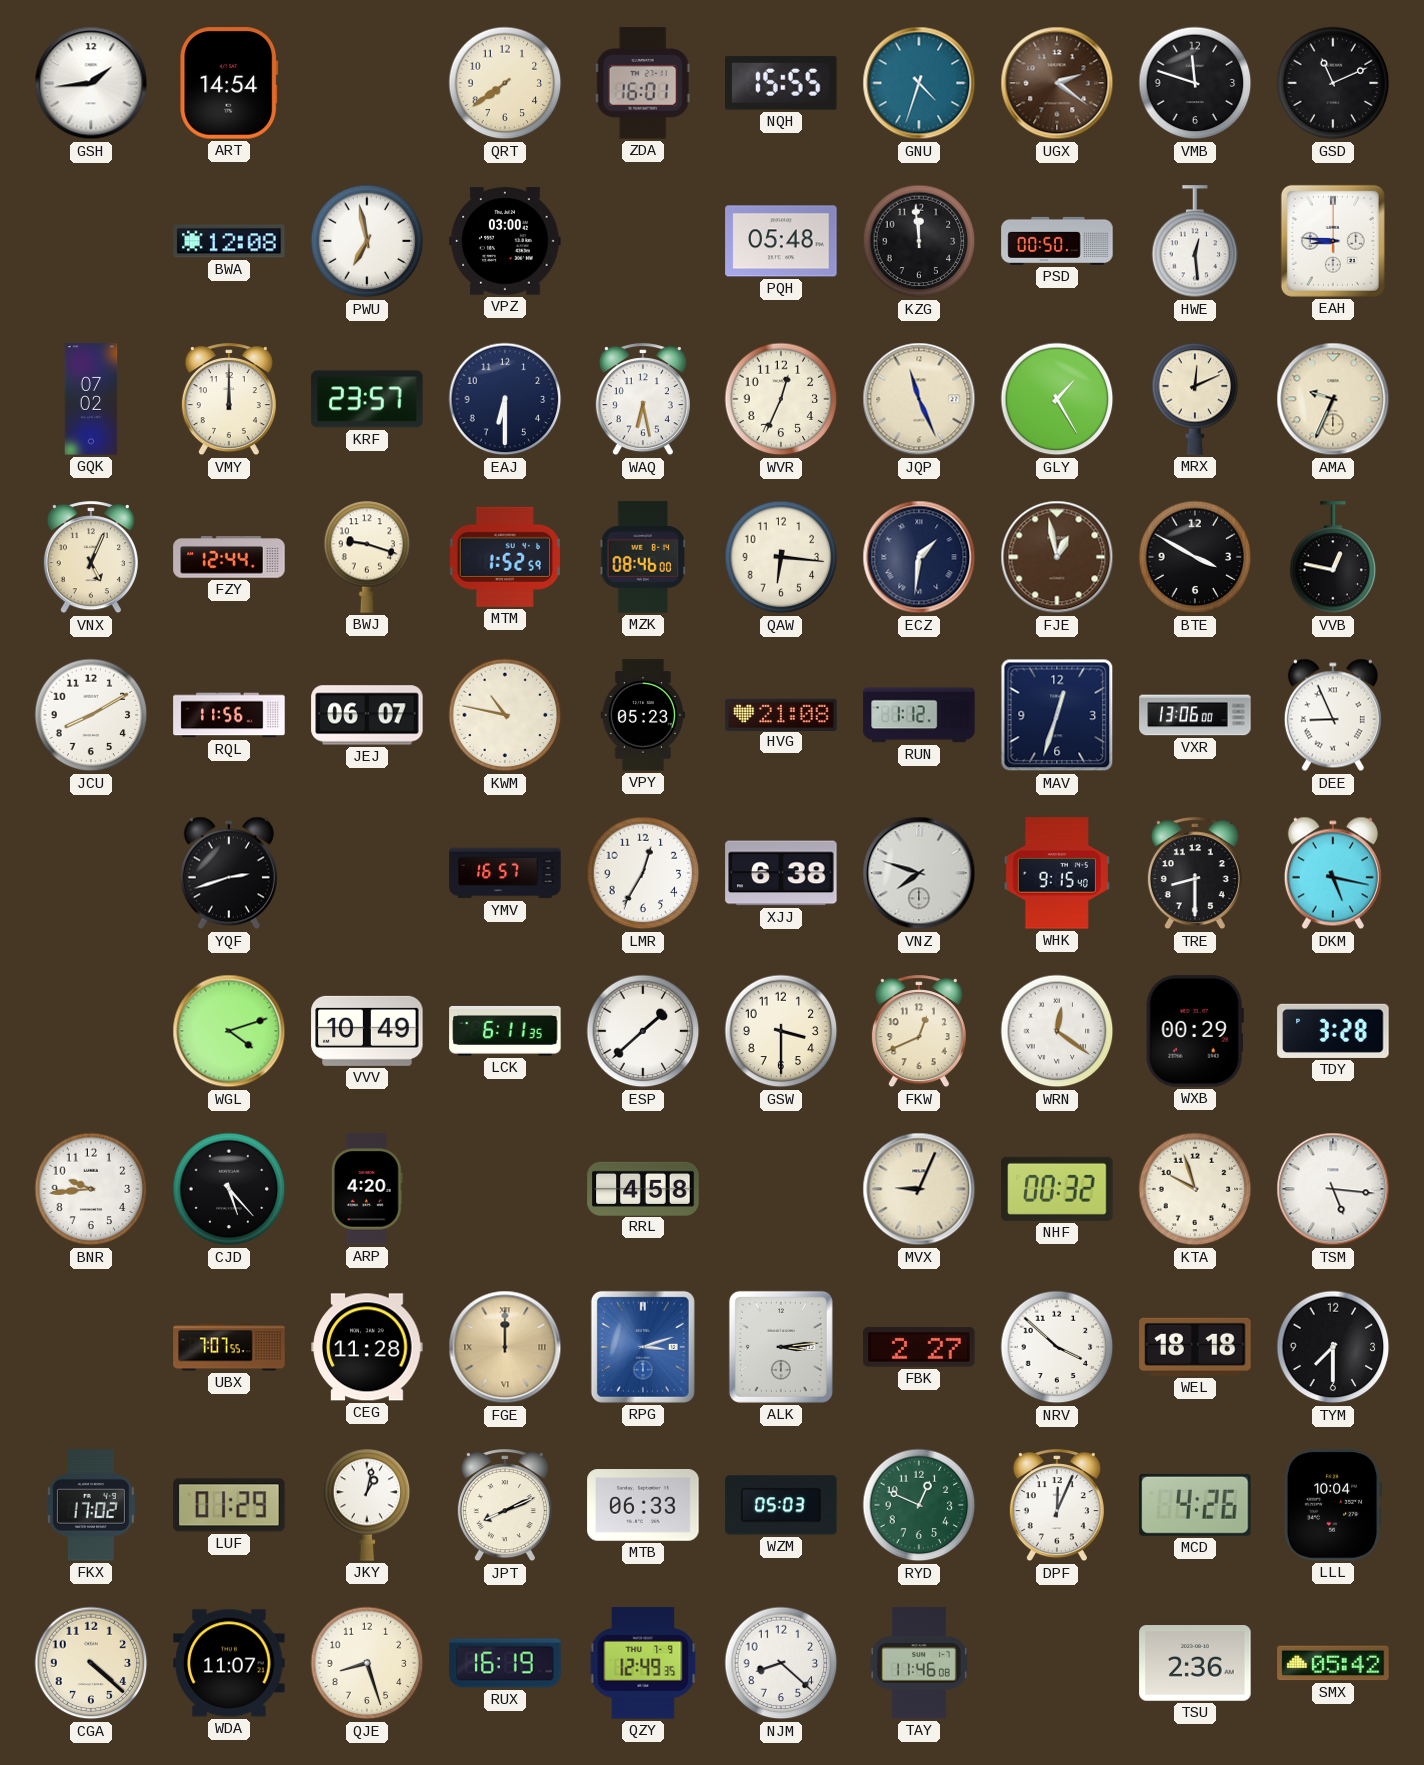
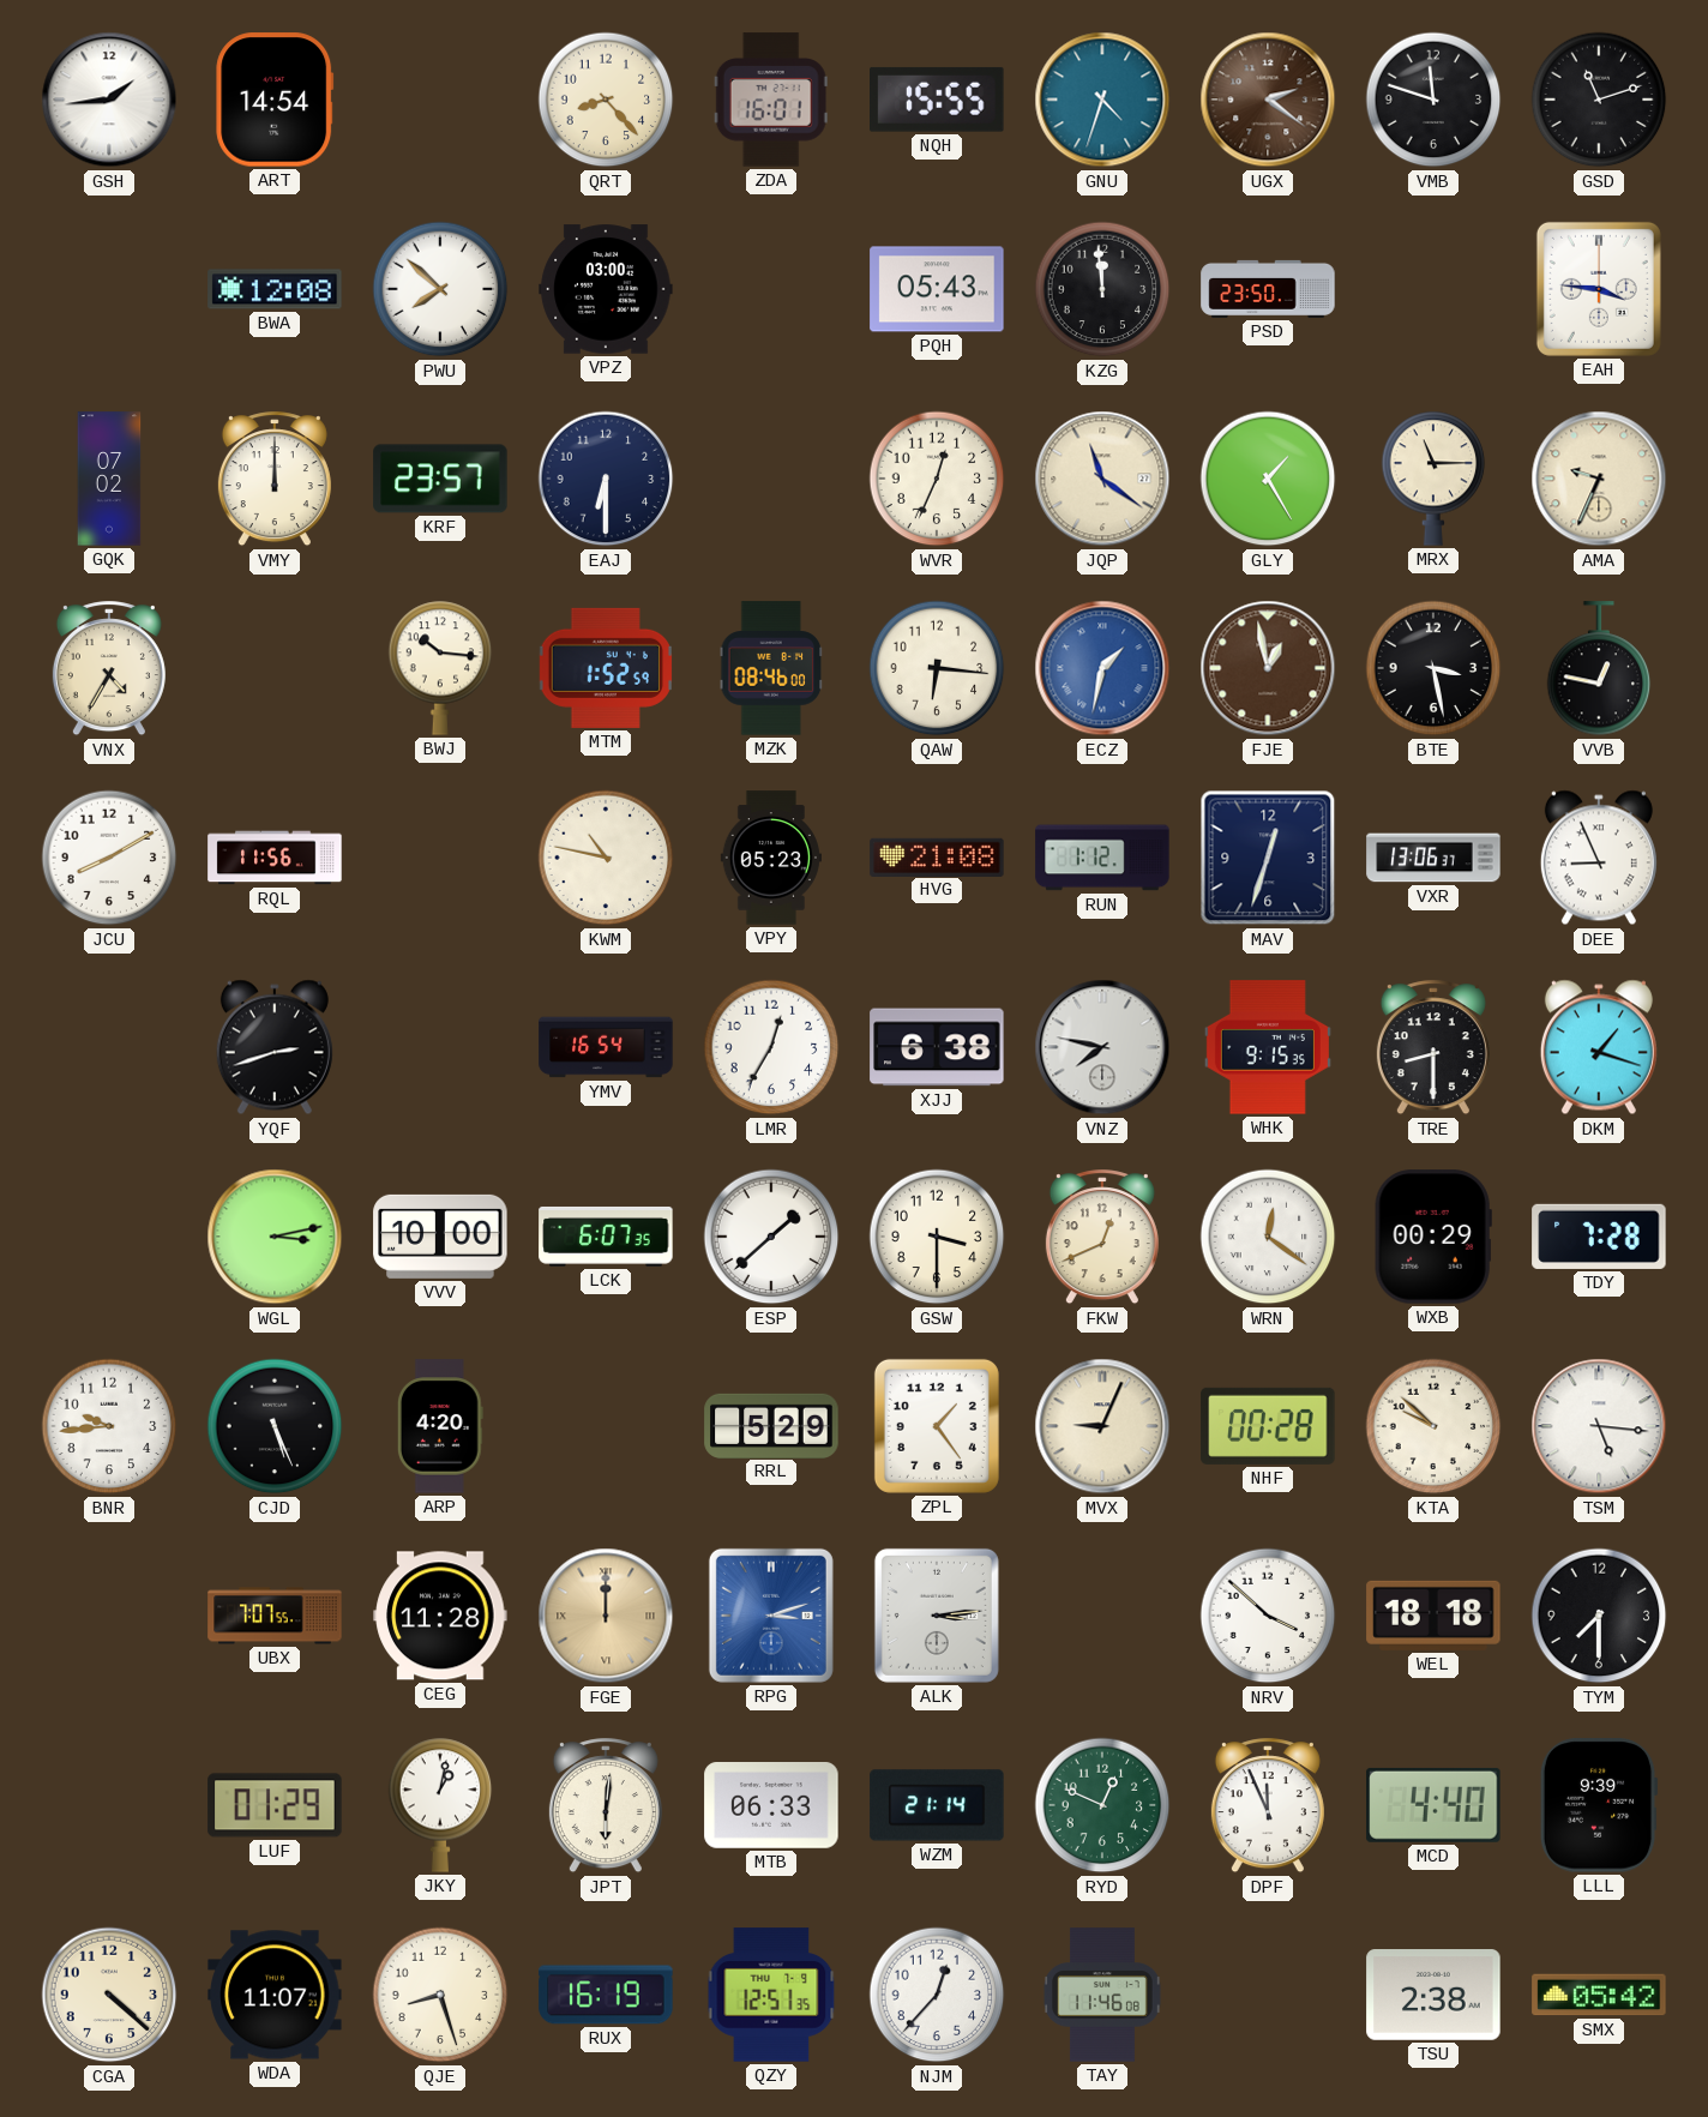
QRT: 7:39 -> 8:23
GSD: 11:11 -> 11:12
PWU: 6:58 -> 7:52
PQH: 05:48 -> 05:43
PSD: 00:50 -> 23:50
HWE: 12:29 -> none
EAH: 8:46 -> 3:46
WAQ: 6:28 -> none
JQP: 11:26 -> 11:21
MRX: 12:11 -> 11:15
VNX: 5:04 -> 4:35
FZY: 12:44 -> none
BWJ: 9:18 -> 10:16
ECZ: 1:31 -> 1:32
ECZ dial: navy -> blue
BTE: 3:50 -> 3:28
JEJ: 06:07 -> none
VXR: 13:06:00 -> 13:06:37
YMV: 16:57 -> 16:54
VNZ: 7:48 -> 7:47
WHK: 9:15:40 -> 9:15:35
DKM: 5:17 -> 1:18
WGL: 4:12 -> 3:13
VVV: 10:49 -> 10:00
LCK: 6:11 -> 6:07
TDY: 3:28 -> 7:28
CJD: 5:23 -> 5:26
RRL: 4:58 -> 5:29
ZPL: none -> 1:24
NHF: 00:32 -> 00:28
KTA: 9:57 -> 9:52
FBK: 2:27 -> none
FKX: 17:02 -> none
JPT: 8:11 -> 6:01
WZM: 05:03 -> 21:14
DPF: 12:04 -> 11:56
MCD: 4:26 -> 4:40
LLL: 10:04 -> 9:39
QZY: 12:49 -> 12:51
NJM: 8:22 -> 12:37
TSU: 2:36 -> 2:38
